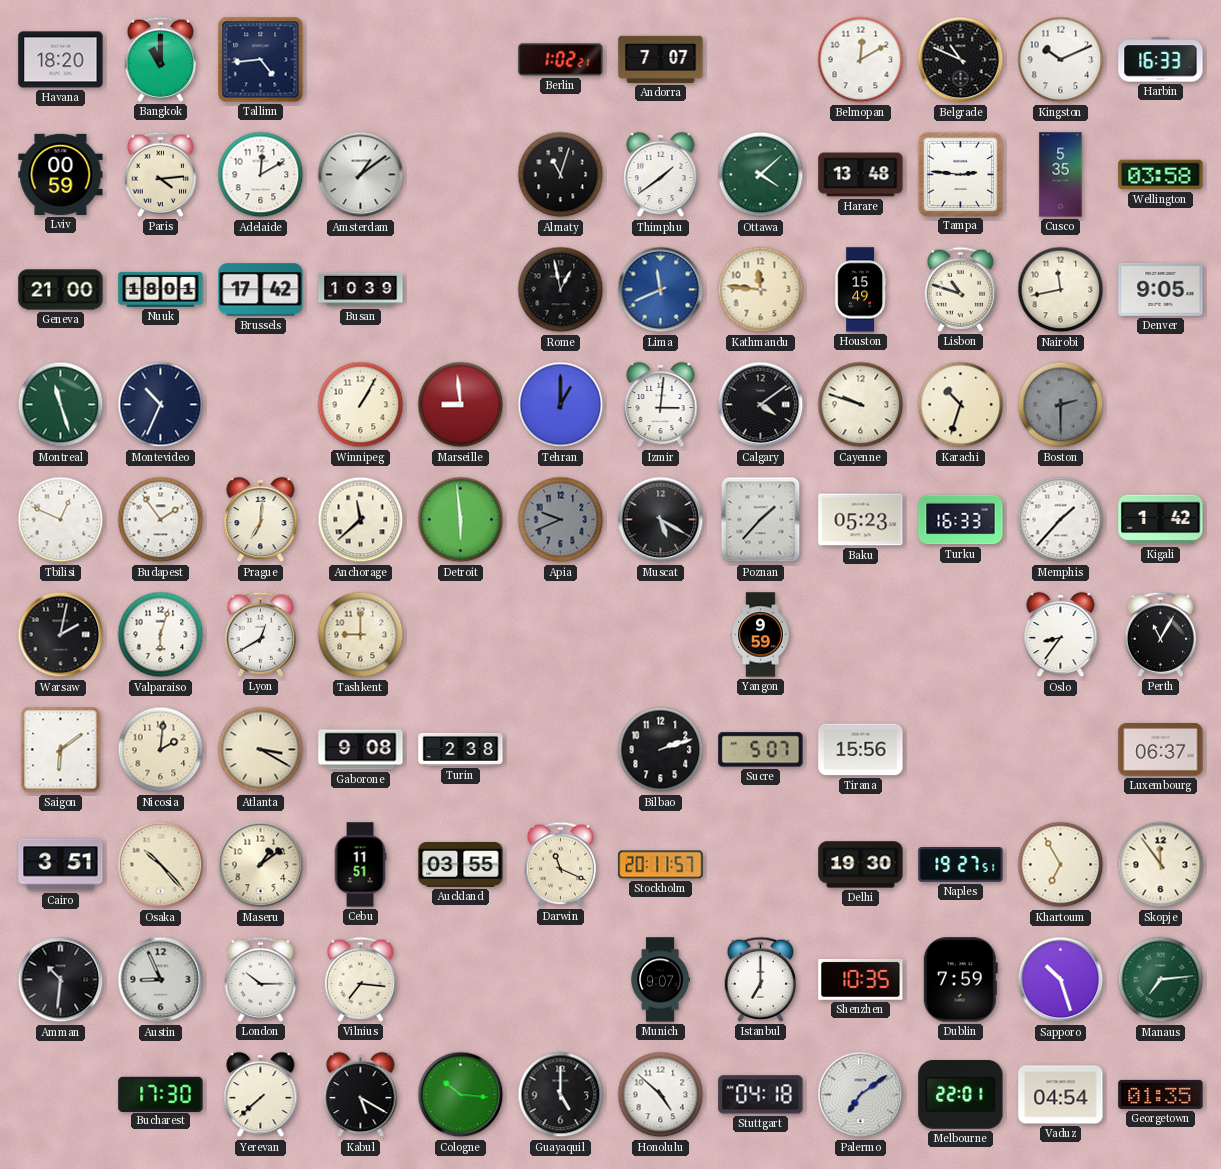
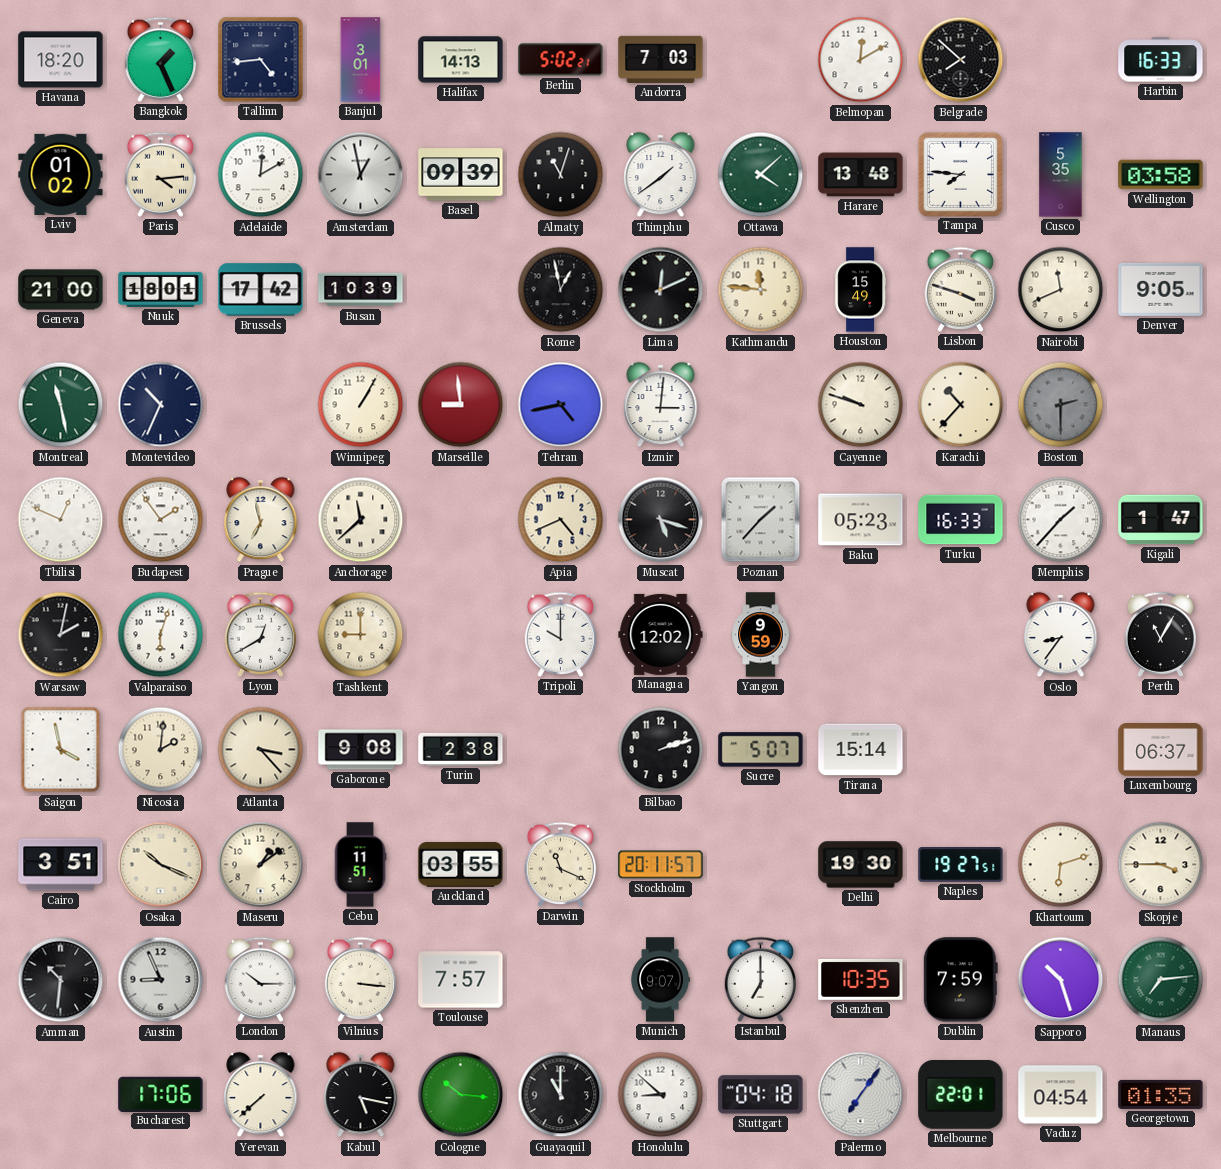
Bangkok: 11:00 -> 1:26
Banjul: none -> 3:01
Halifax: none -> 14:13
Berlin: 1:02 -> 5:02
Andorra: 7:07 -> 7:03
Belgrade: 10:49 -> 7:52
Kingston: 10:11 -> none
Lviv: 00:59 -> 01:02
Amsterdam: 1:09 -> 12:58
Basel: none -> 09:39
Tampa: 2:46 -> 7:46
Lima: 11:41 -> 12:11
Lima dial: blue -> black
Lisbon: 10:48 -> 3:48
Nairobi: 11:43 -> 11:41
Montreal: 11:27 -> 11:28
Tehran: 1:00 -> 4:43
Calgary: 4:09 -> none
Karachi: 10:33 -> 10:37
Prague: 7:01 -> 6:58
Detroit: 5:59 -> none
Apia: 9:41 -> 4:41
Apia dial: grey -> cream
Muscat: 5:20 -> 5:18
Kigali: 1:42 -> 1:47
Tripoli: none -> 10:00
Managua: none -> 12:02
Saigon: 6:09 -> 3:58
Atlanta: 3:20 -> 3:23
Tirana: 15:56 -> 15:14
Osaka: 10:23 -> 10:19
Khartoum: 6:55 -> 6:12
Skopje: 11:54 -> 3:45
Vilnius: 7:16 -> 3:16
Toulouse: none -> 7:57
Bucharest: 17:30 -> 17:06
Kabul: 5:20 -> 5:17
Guayaquil: 5:00 -> 11:00
Honolulu: 4:52 -> 8:52
Palermo: 7:09 -> 7:06
